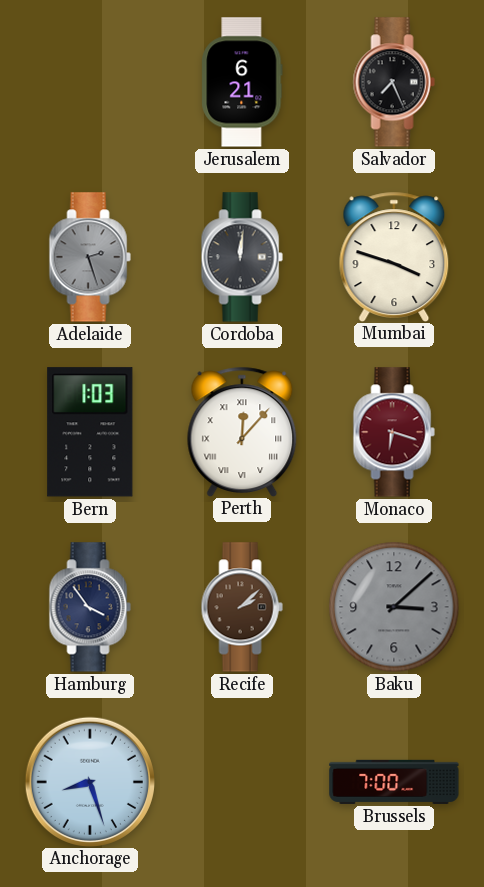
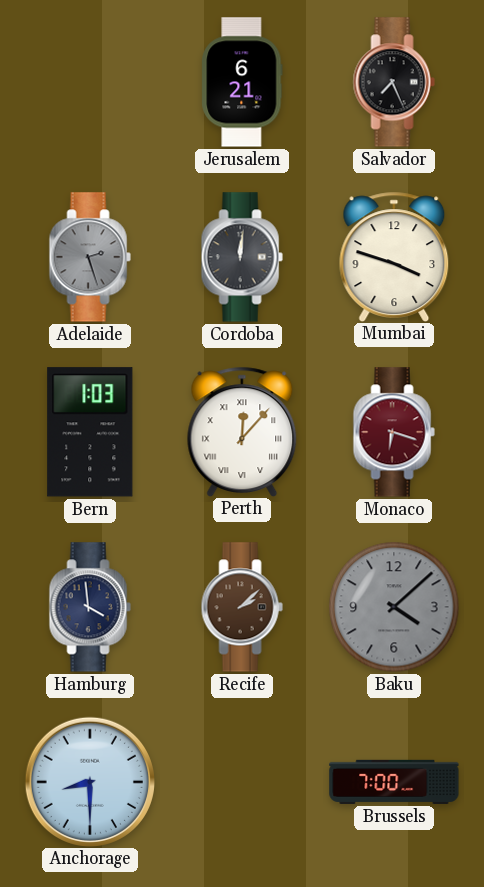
Hamburg: 3:54 -> 3:59
Baku: 3:08 -> 4:08
Anchorage: 8:27 -> 8:30
